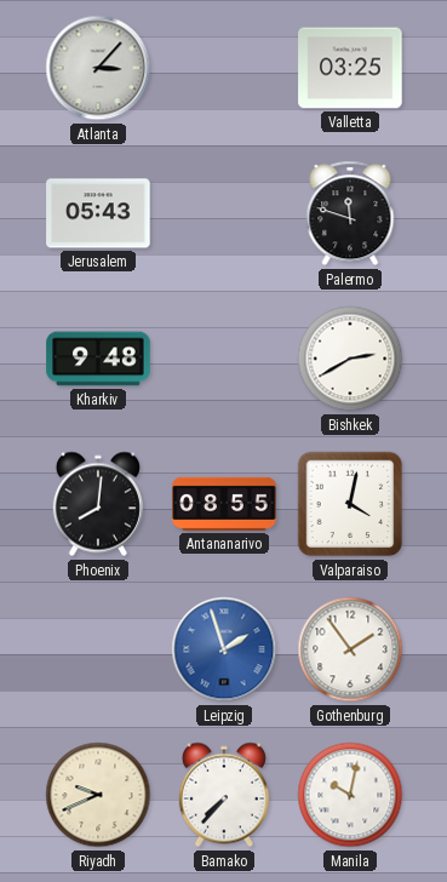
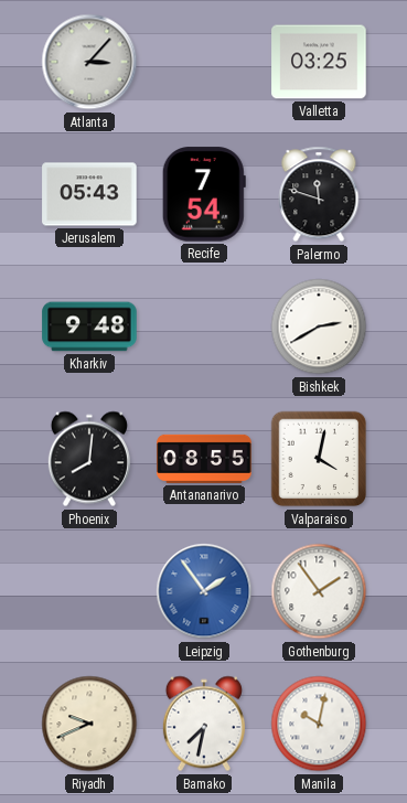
Recife: none -> 7:54
Leipzig: 1:57 -> 1:54
Bamako: 7:37 -> 7:32
